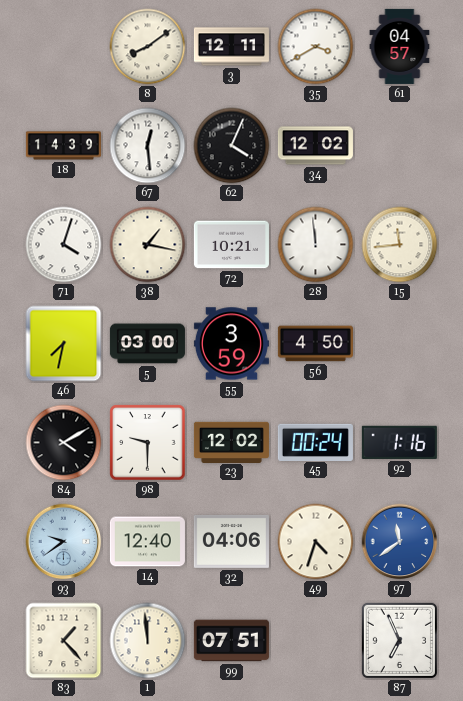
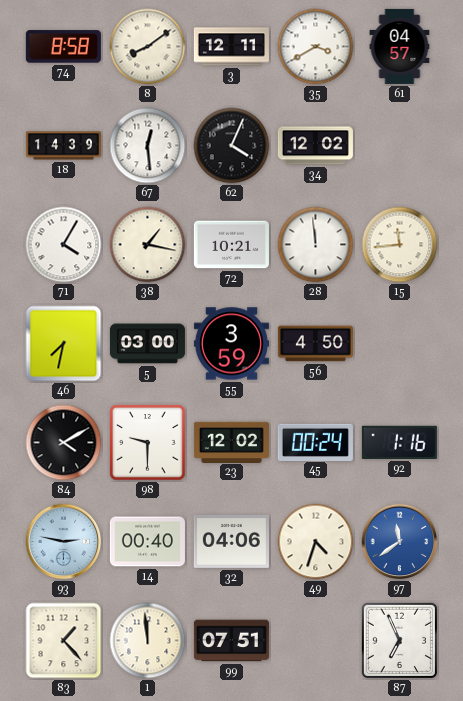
74: none -> 8:58
71: 4:03 -> 4:05
93: 9:39 -> 2:47
14: 12:40 -> 00:40
